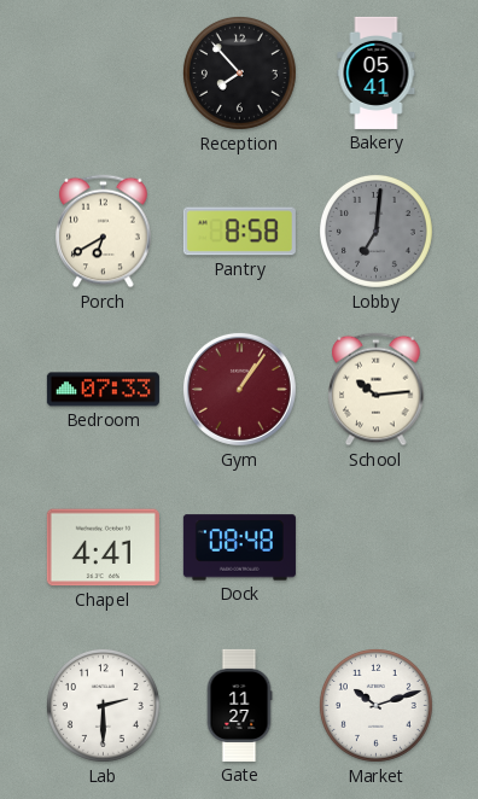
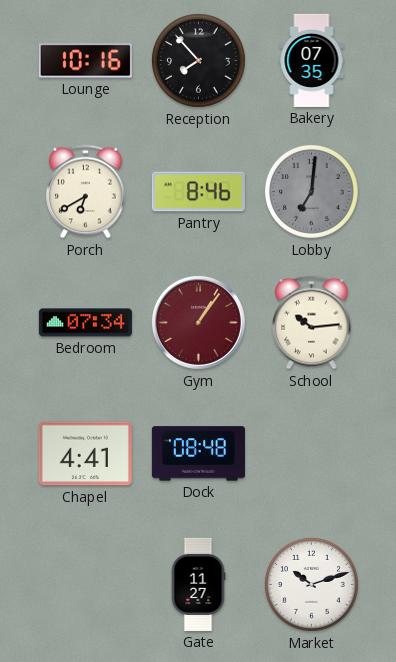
Lounge: none -> 10:16
Bakery: 05:41 -> 07:35
Pantry: 8:58 -> 8:46
Bedroom: 07:33 -> 07:34
Lab: 2:30 -> none
